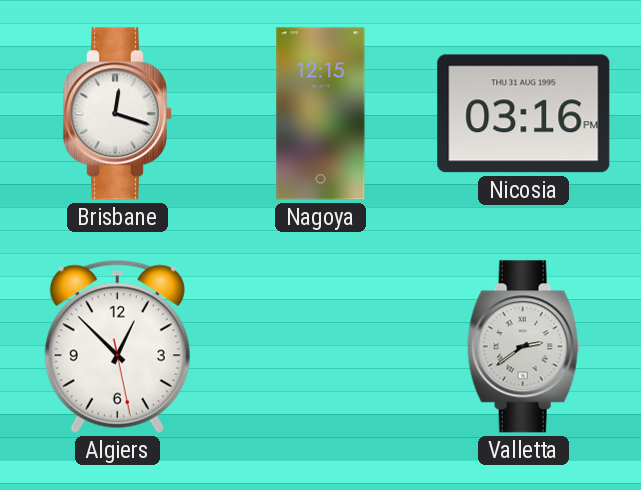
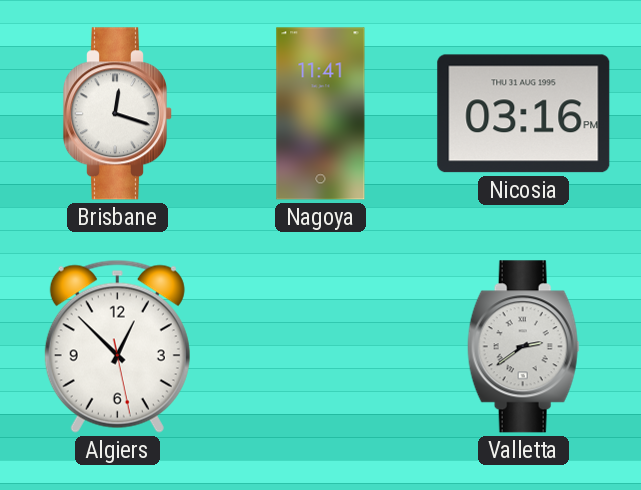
Nagoya: 12:15 -> 11:41
